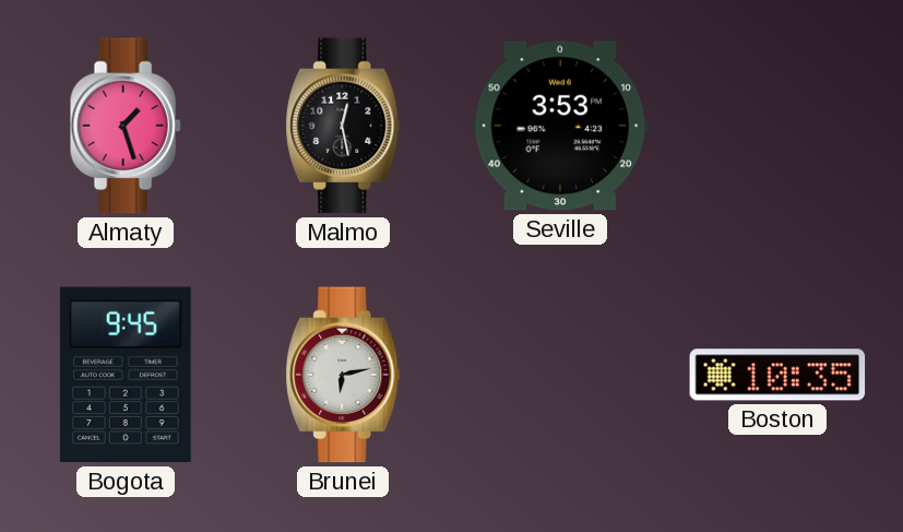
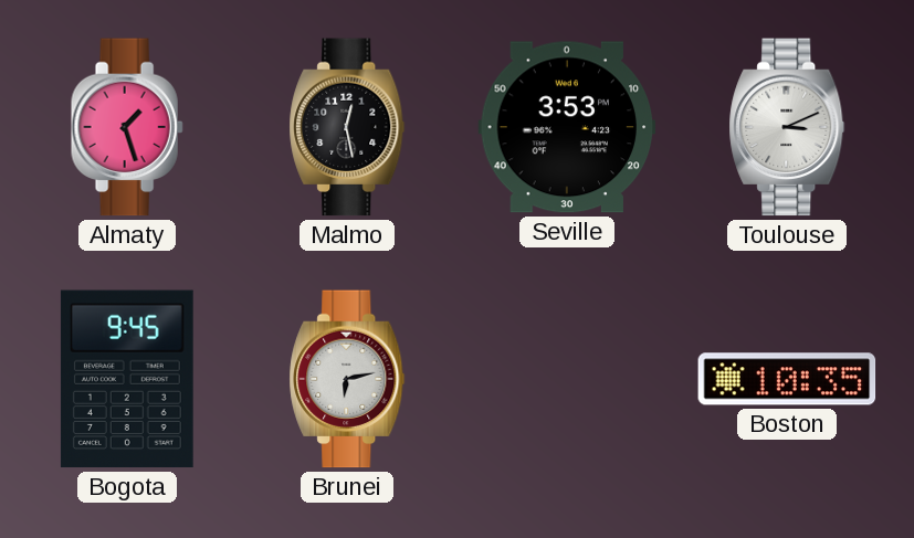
Toulouse: none -> 3:11
